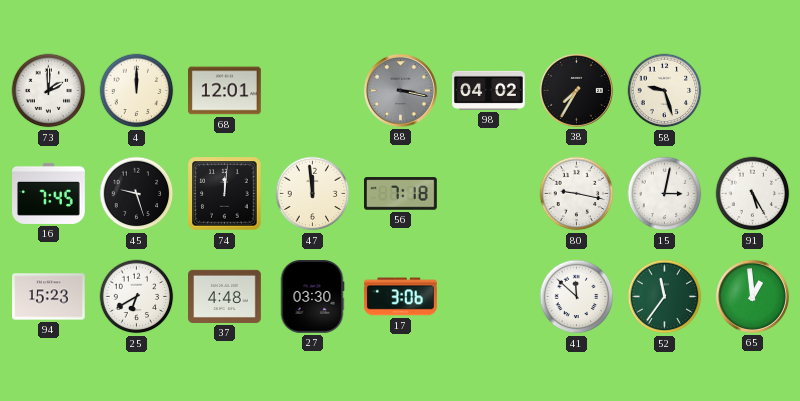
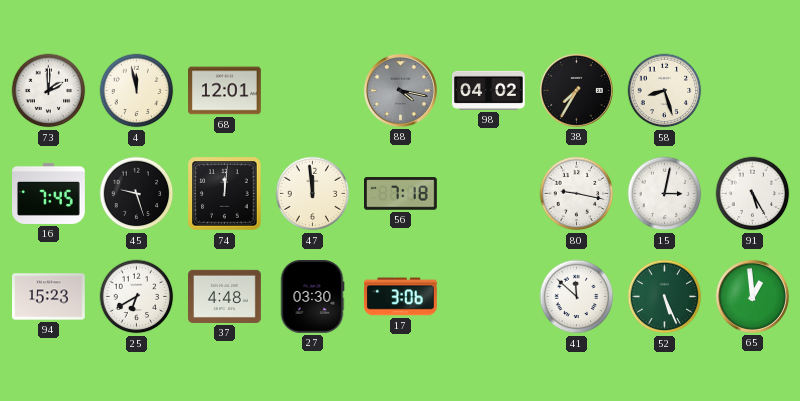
4: 12:00 -> 11:58
88: 3:17 -> 4:17
58: 9:27 -> 8:27
52: 11:36 -> 5:26
